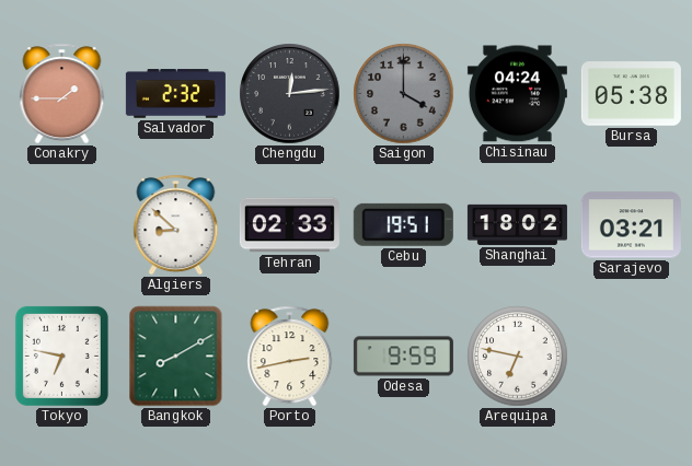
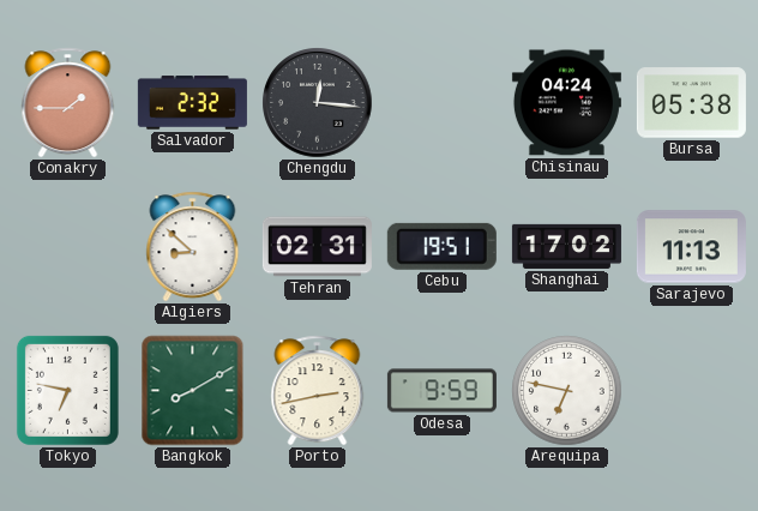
Chengdu: 12:14 -> 12:16
Saigon: 4:00 -> none
Tehran: 02:33 -> 02:31
Shanghai: 18:02 -> 17:02
Sarajevo: 03:21 -> 11:13
